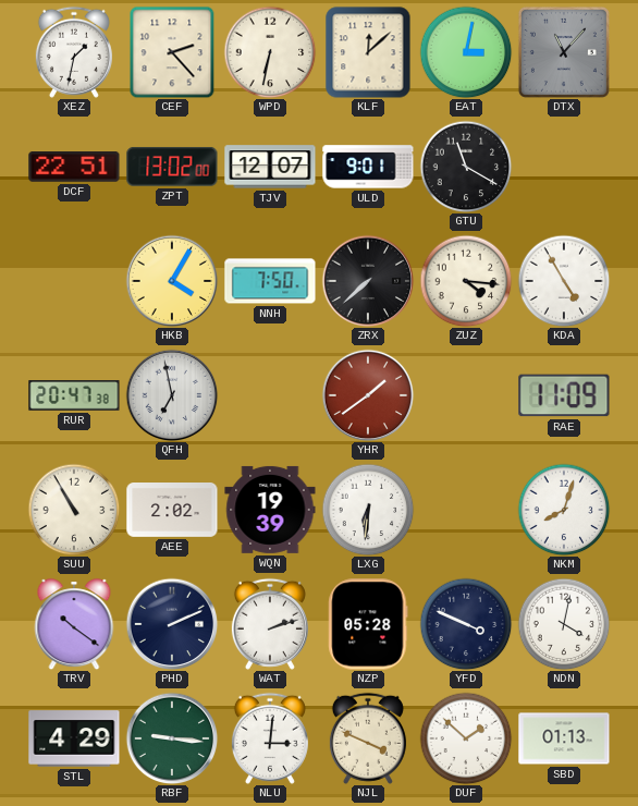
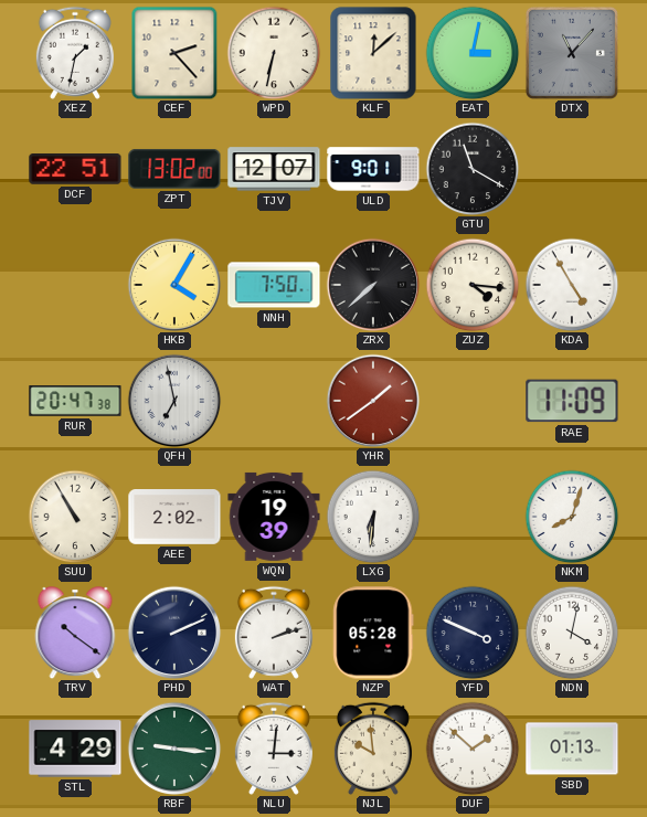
NJL: 3:49 -> 9:59
